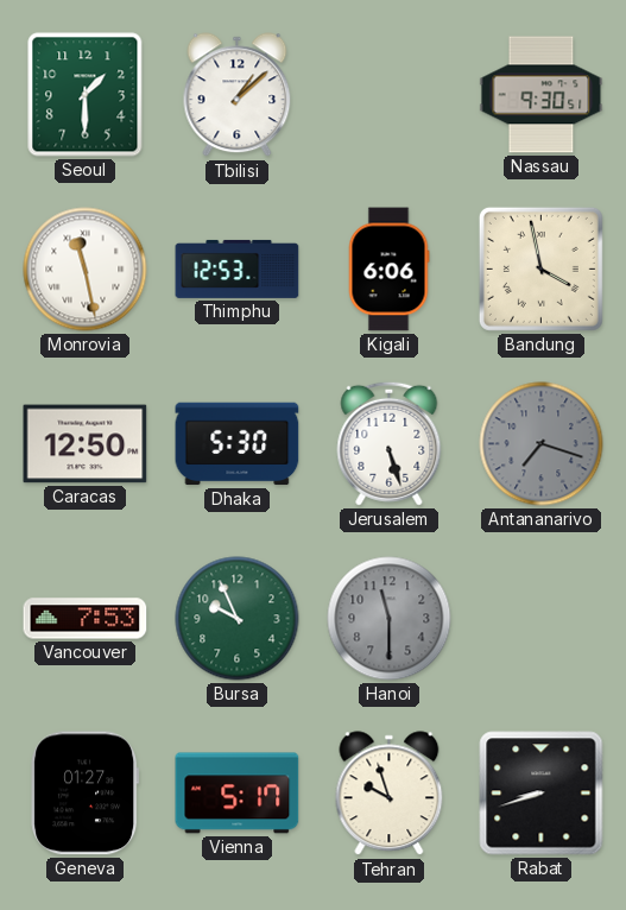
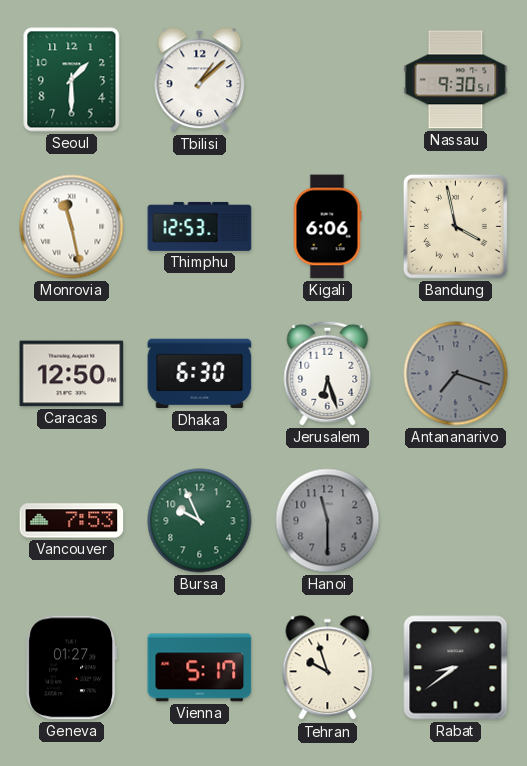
Dhaka: 5:30 -> 6:30
Jerusalem: 5:27 -> 6:27
Rabat: 8:42 -> 8:39
